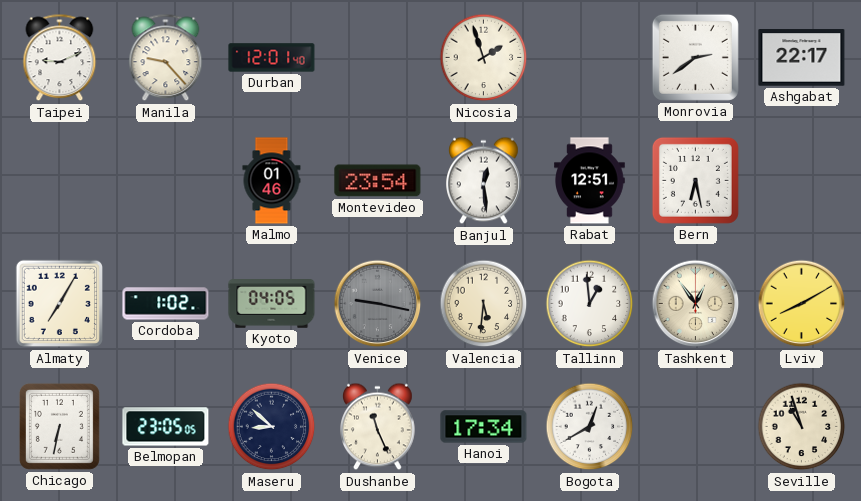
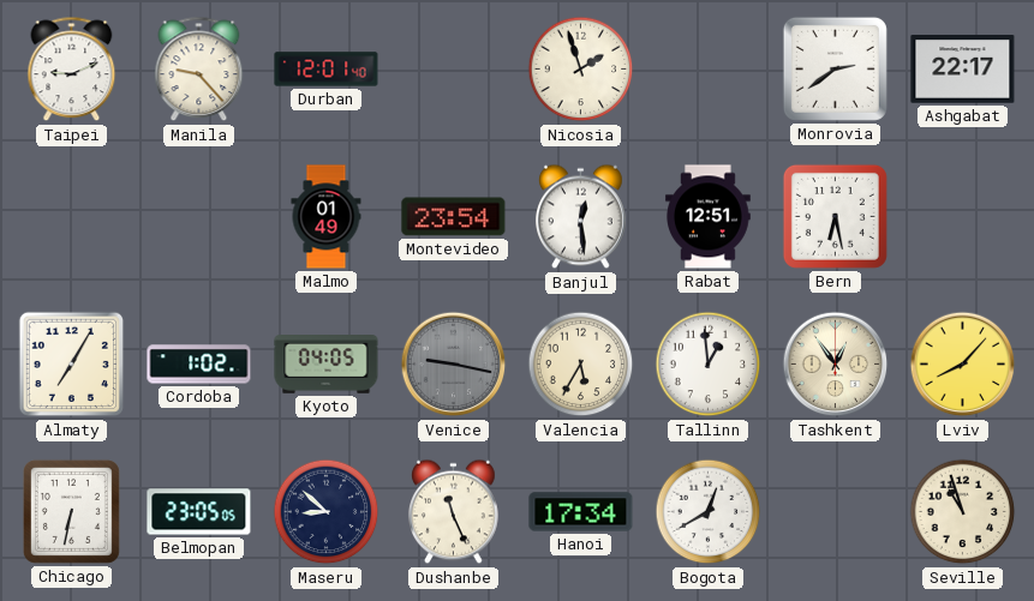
Malmo: 01:46 -> 01:49
Valencia: 5:31 -> 5:35
Lviv: 8:10 -> 8:07
